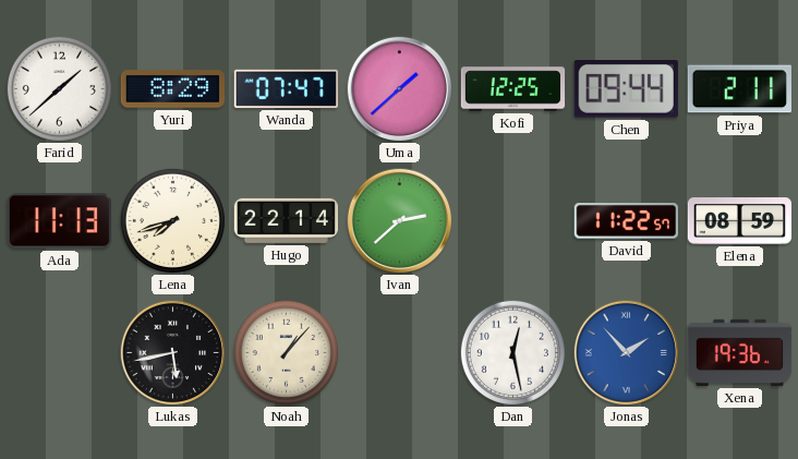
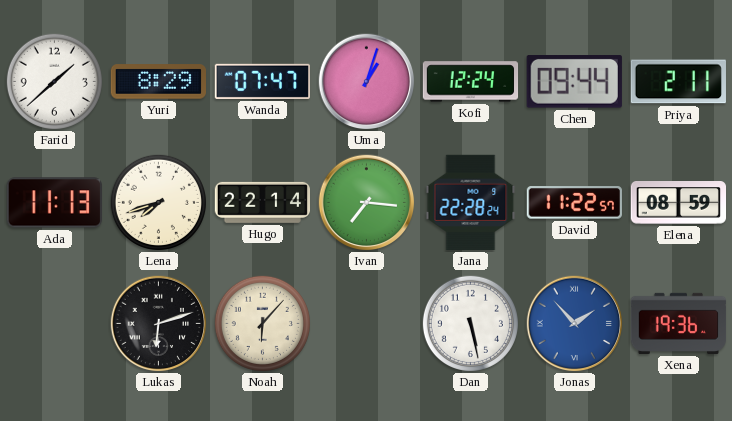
Uma: 1:38 -> 1:03
Kofi: 12:25 -> 12:24
Ivan: 2:38 -> 7:16
Jana: none -> 22:28
Lukas: 5:43 -> 6:12
Noah: 1:07 -> 6:07
Dan: 12:28 -> 5:28
